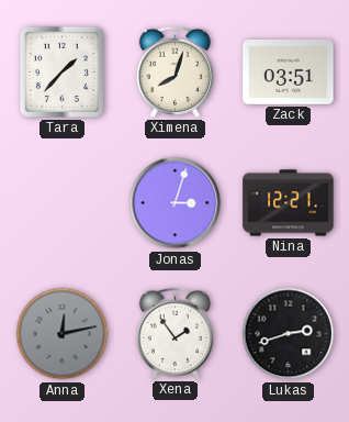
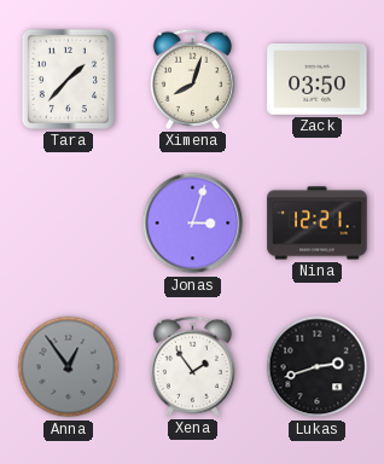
Zack: 03:51 -> 03:50
Anna: 12:13 -> 12:54
